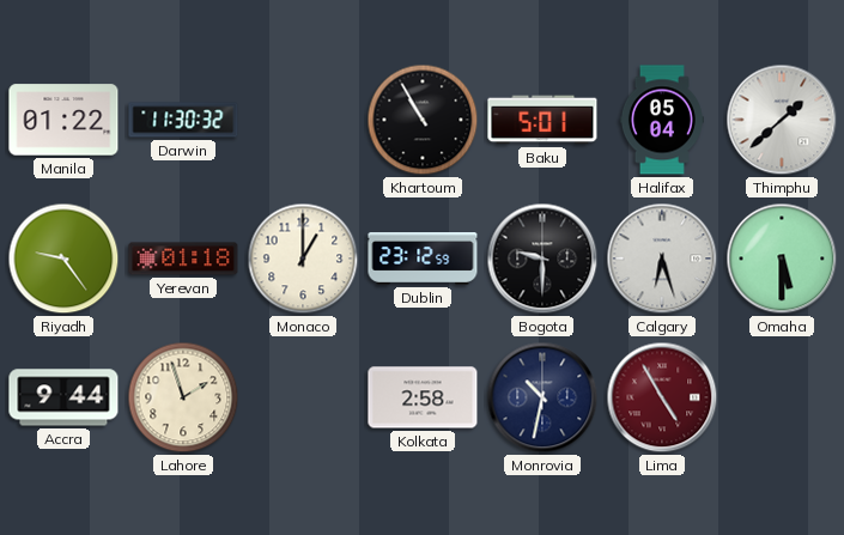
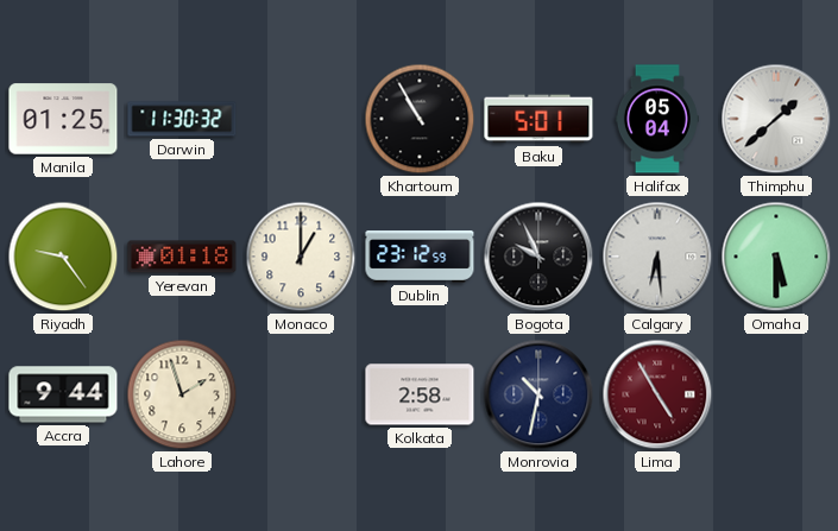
Manila: 01:22 -> 01:25
Bogota: 9:30 -> 9:56
Calgary: 6:27 -> 6:29
